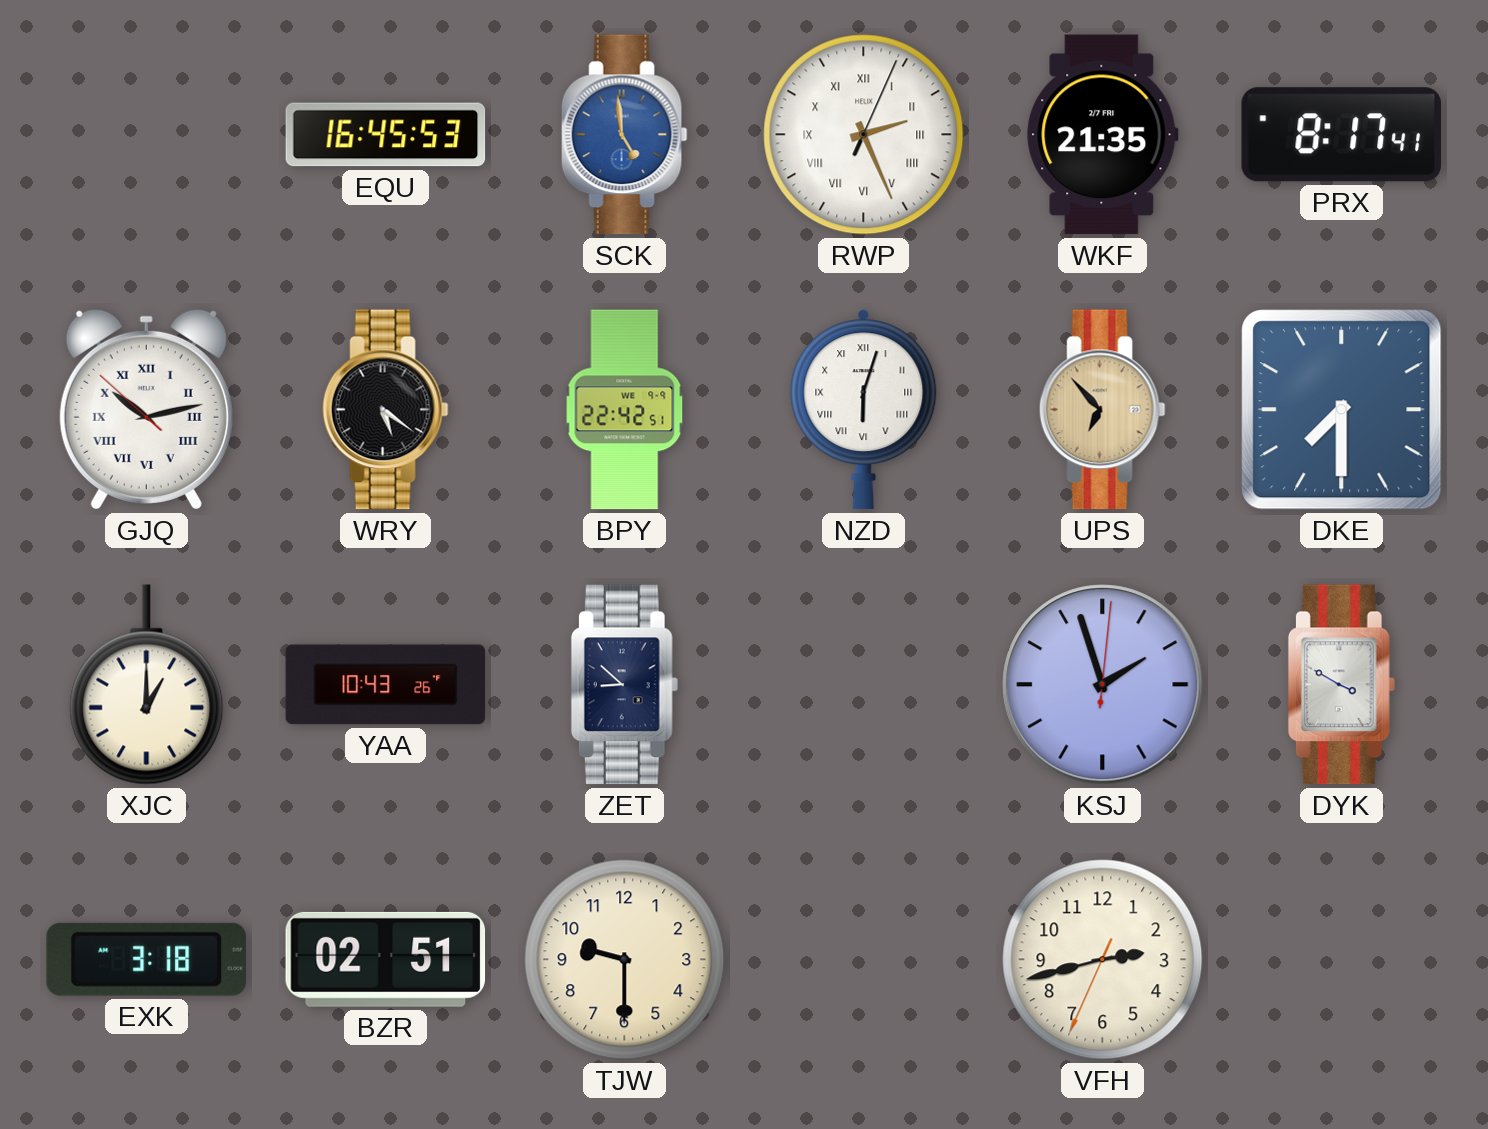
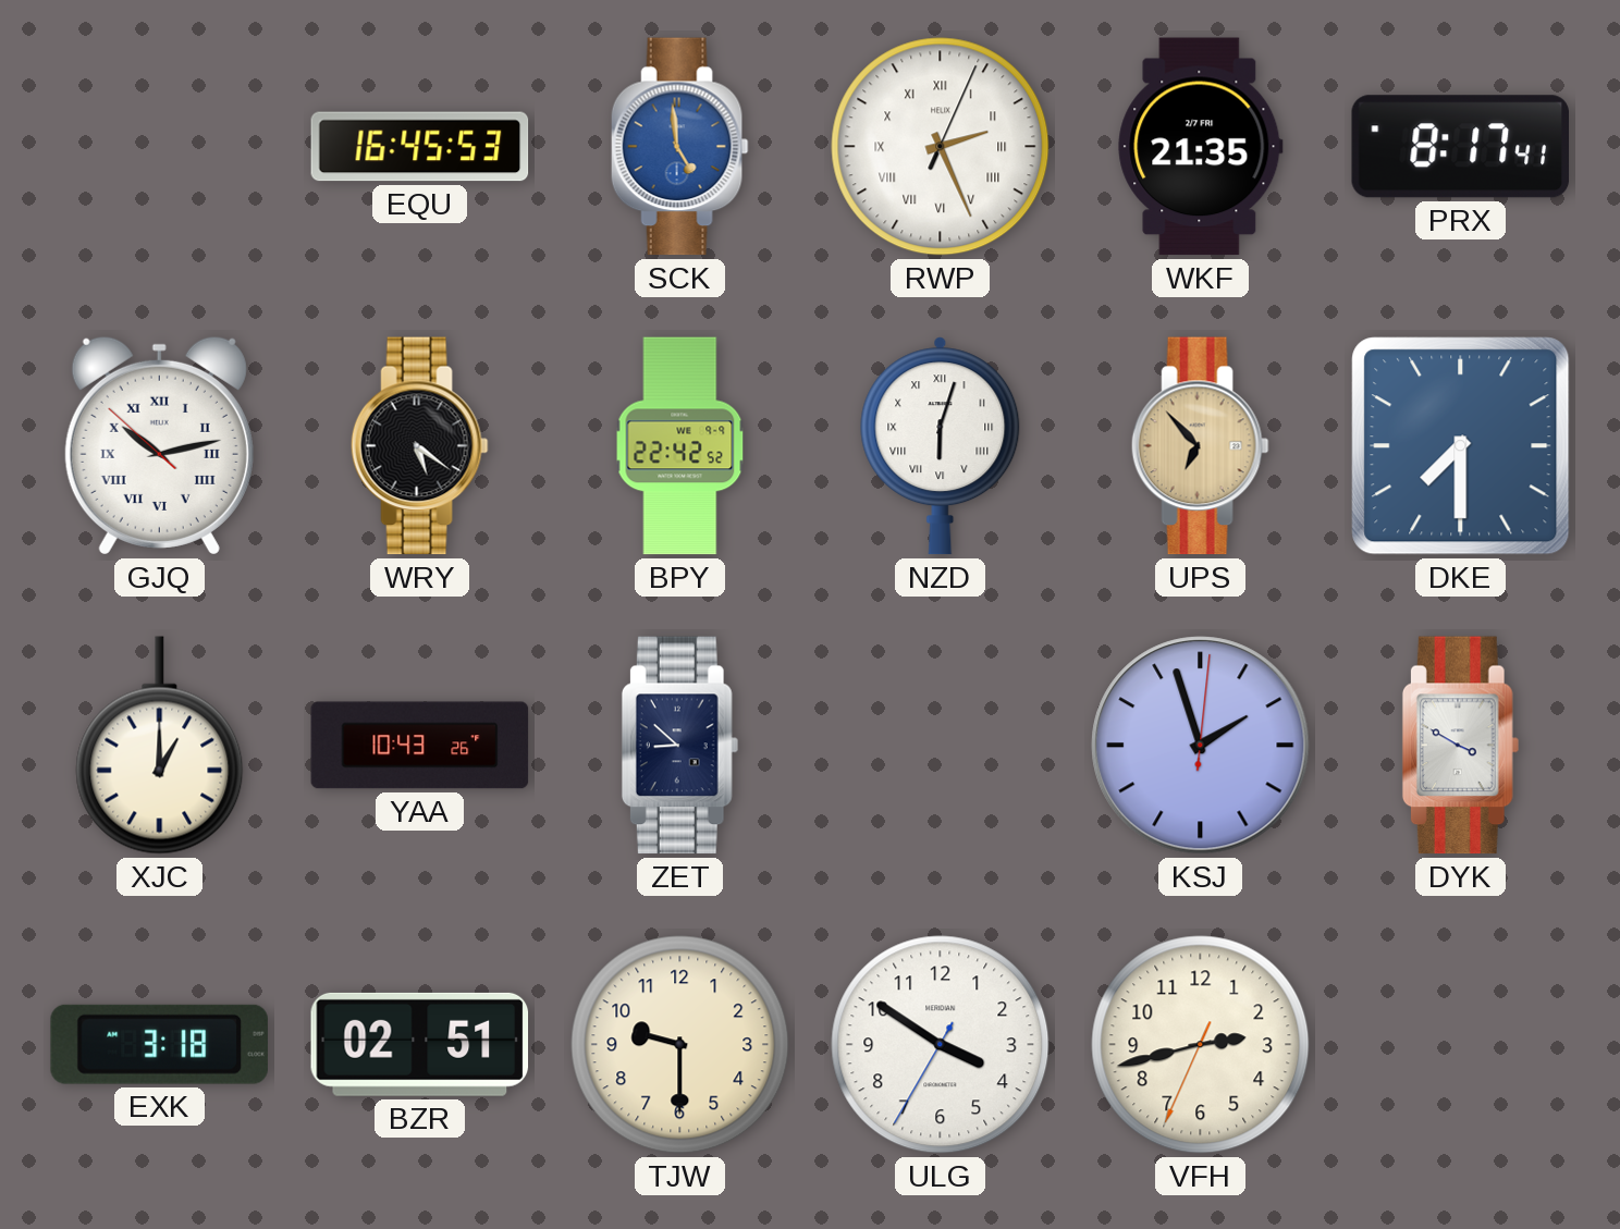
BPY: 22:42:51 -> 22:42:52
ULG: none -> 3:50
